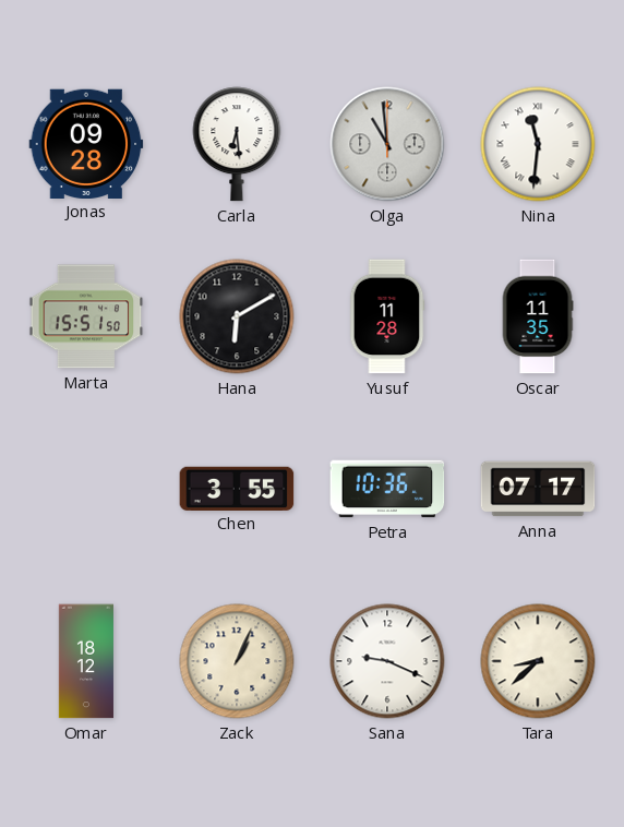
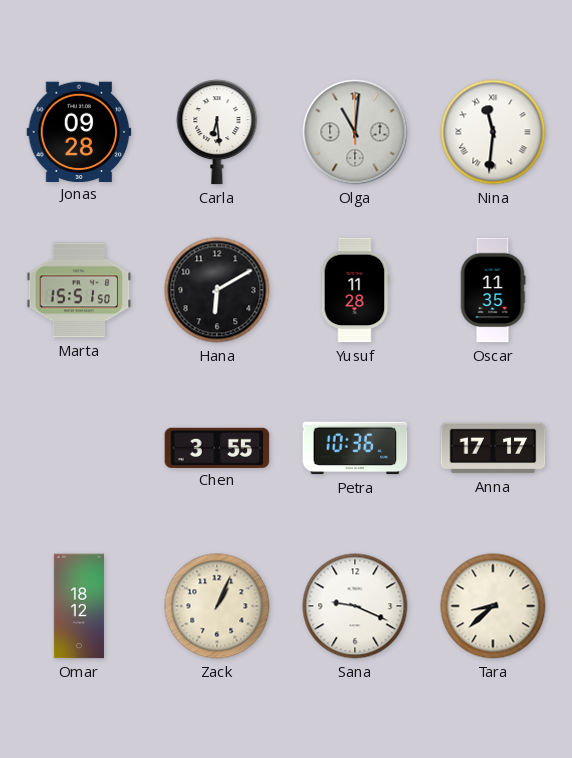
Olga: 10:59 -> 11:01
Anna: 07:17 -> 17:17
